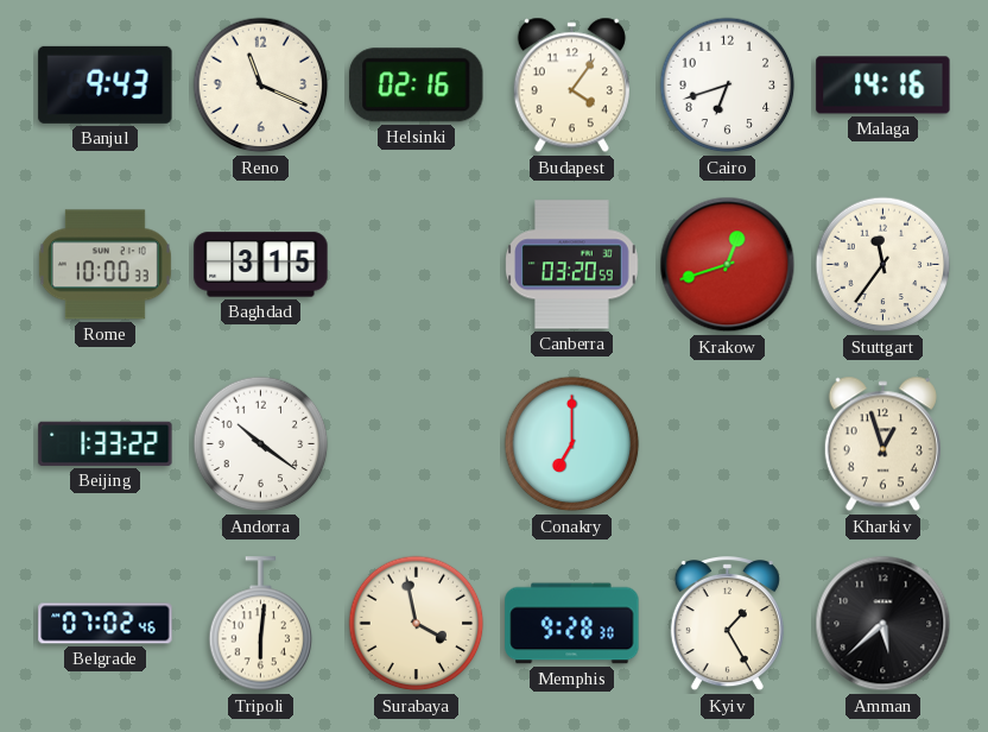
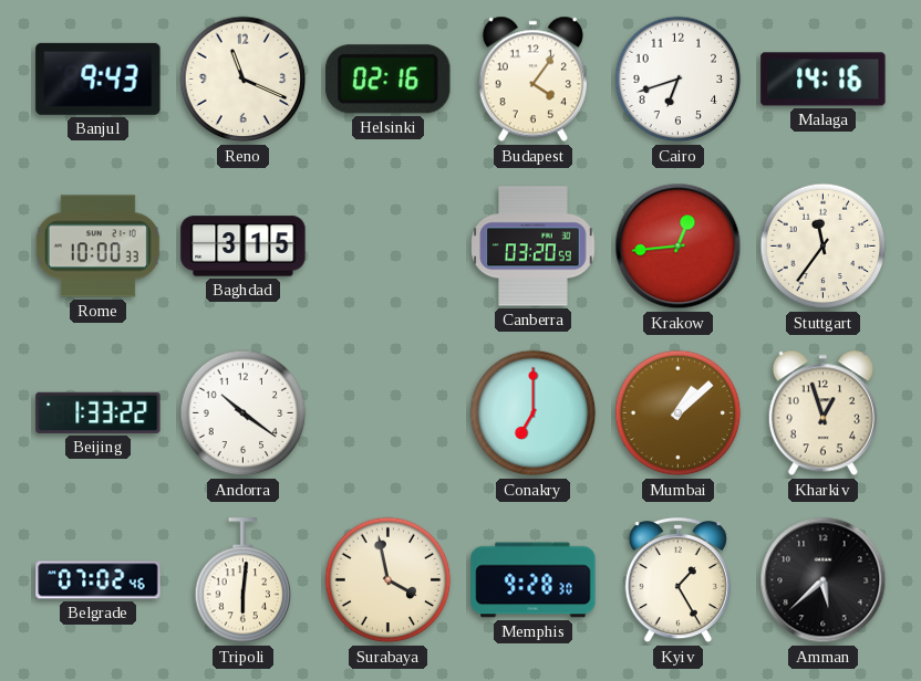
Krakow: 12:42 -> 12:44
Mumbai: none -> 1:08
